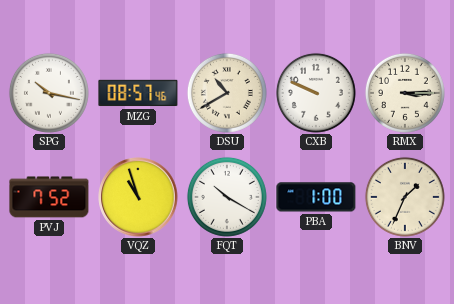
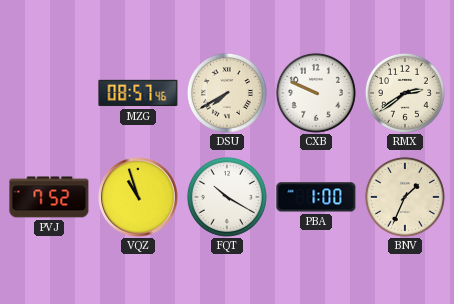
SPG: 10:17 -> none
DSU: 10:40 -> 7:40
RMX: 3:15 -> 2:39
